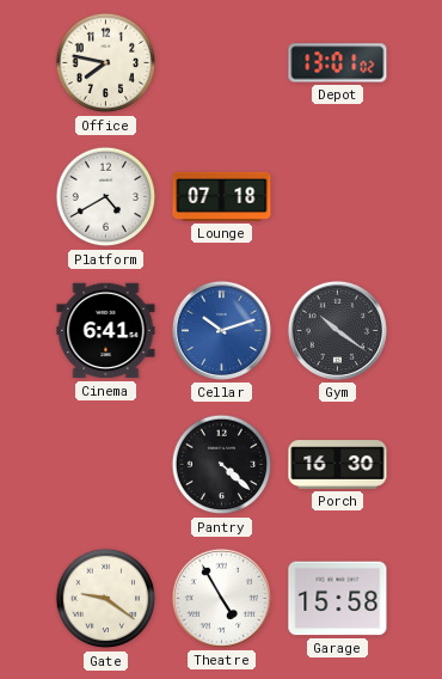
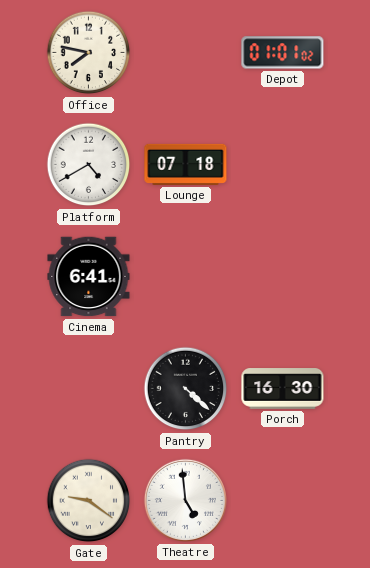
Depot: 13:01 -> 01:01
Cellar: 10:12 -> none
Gym: 10:21 -> none
Theatre: 4:55 -> 4:59
Garage: 15:58 -> none
